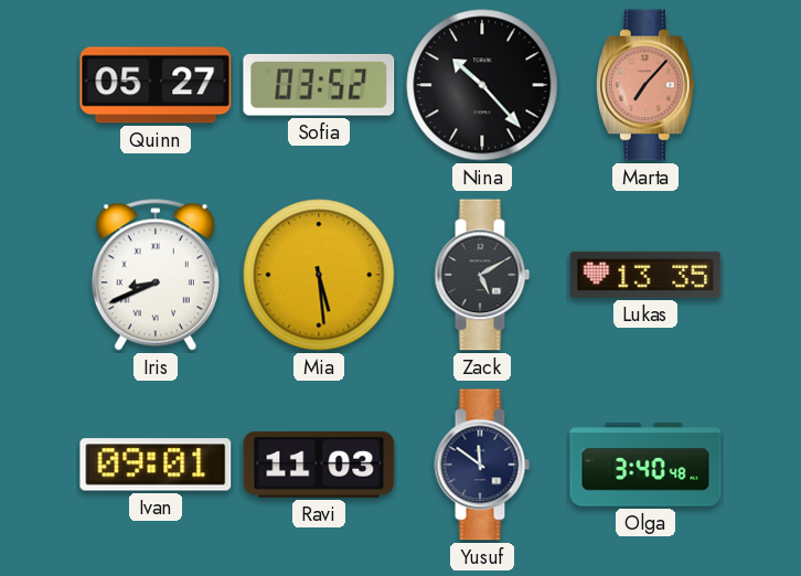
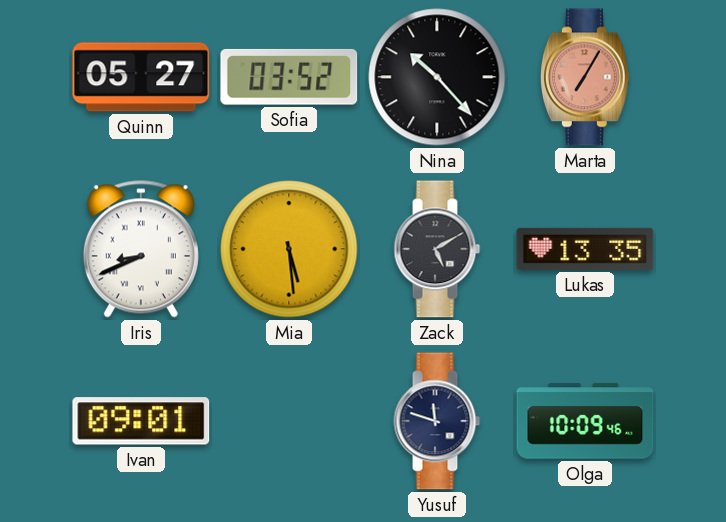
Marta: 7:07 -> 7:05
Ravi: 11:03 -> none
Yusuf: 11:51 -> 11:48
Olga: 3:40 -> 10:09
